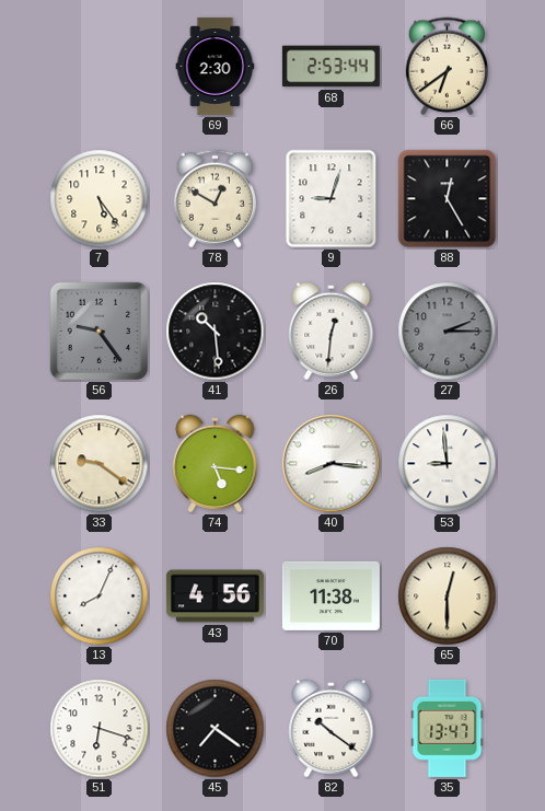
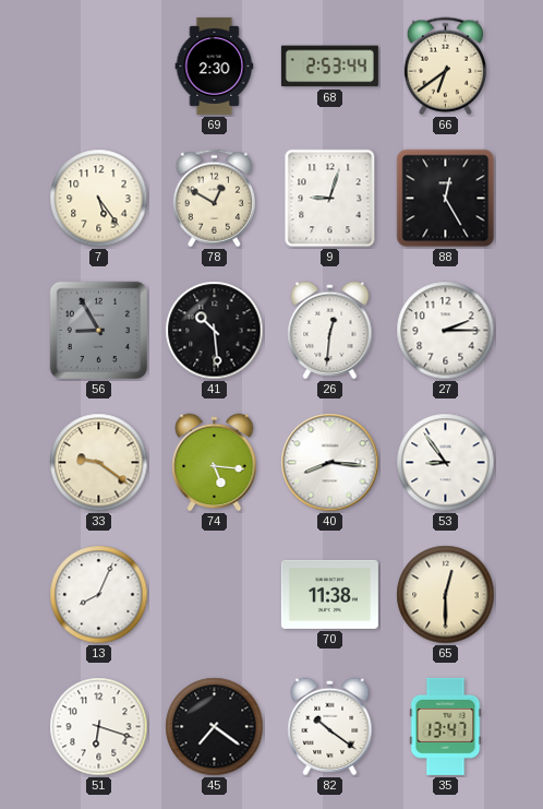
56: 9:24 -> 8:55
27 dial: grey -> white
53: 8:59 -> 8:54
43: 4:56 -> none
